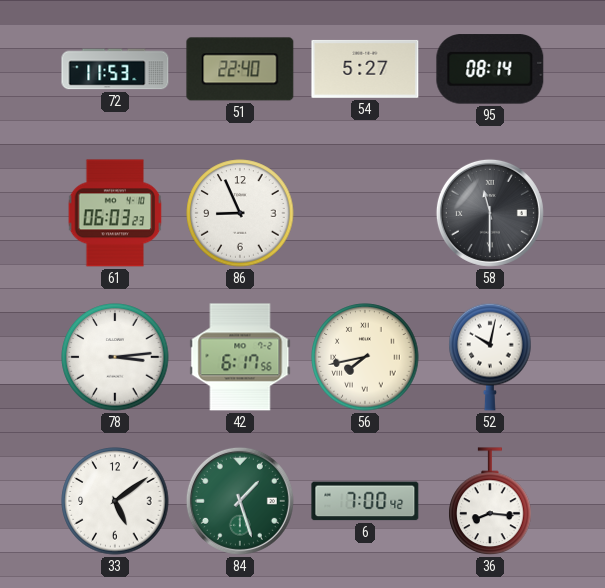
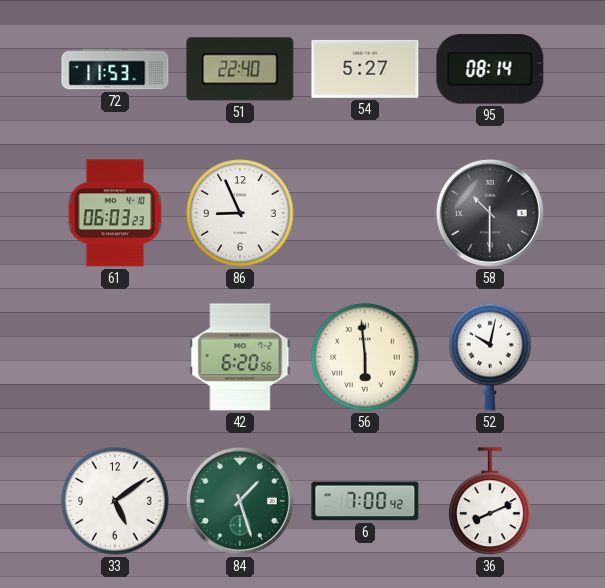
58: 11:30 -> 10:30
78: 3:14 -> none
42: 6:17 -> 6:20
56: 7:43 -> 5:59
36: 8:16 -> 8:11
